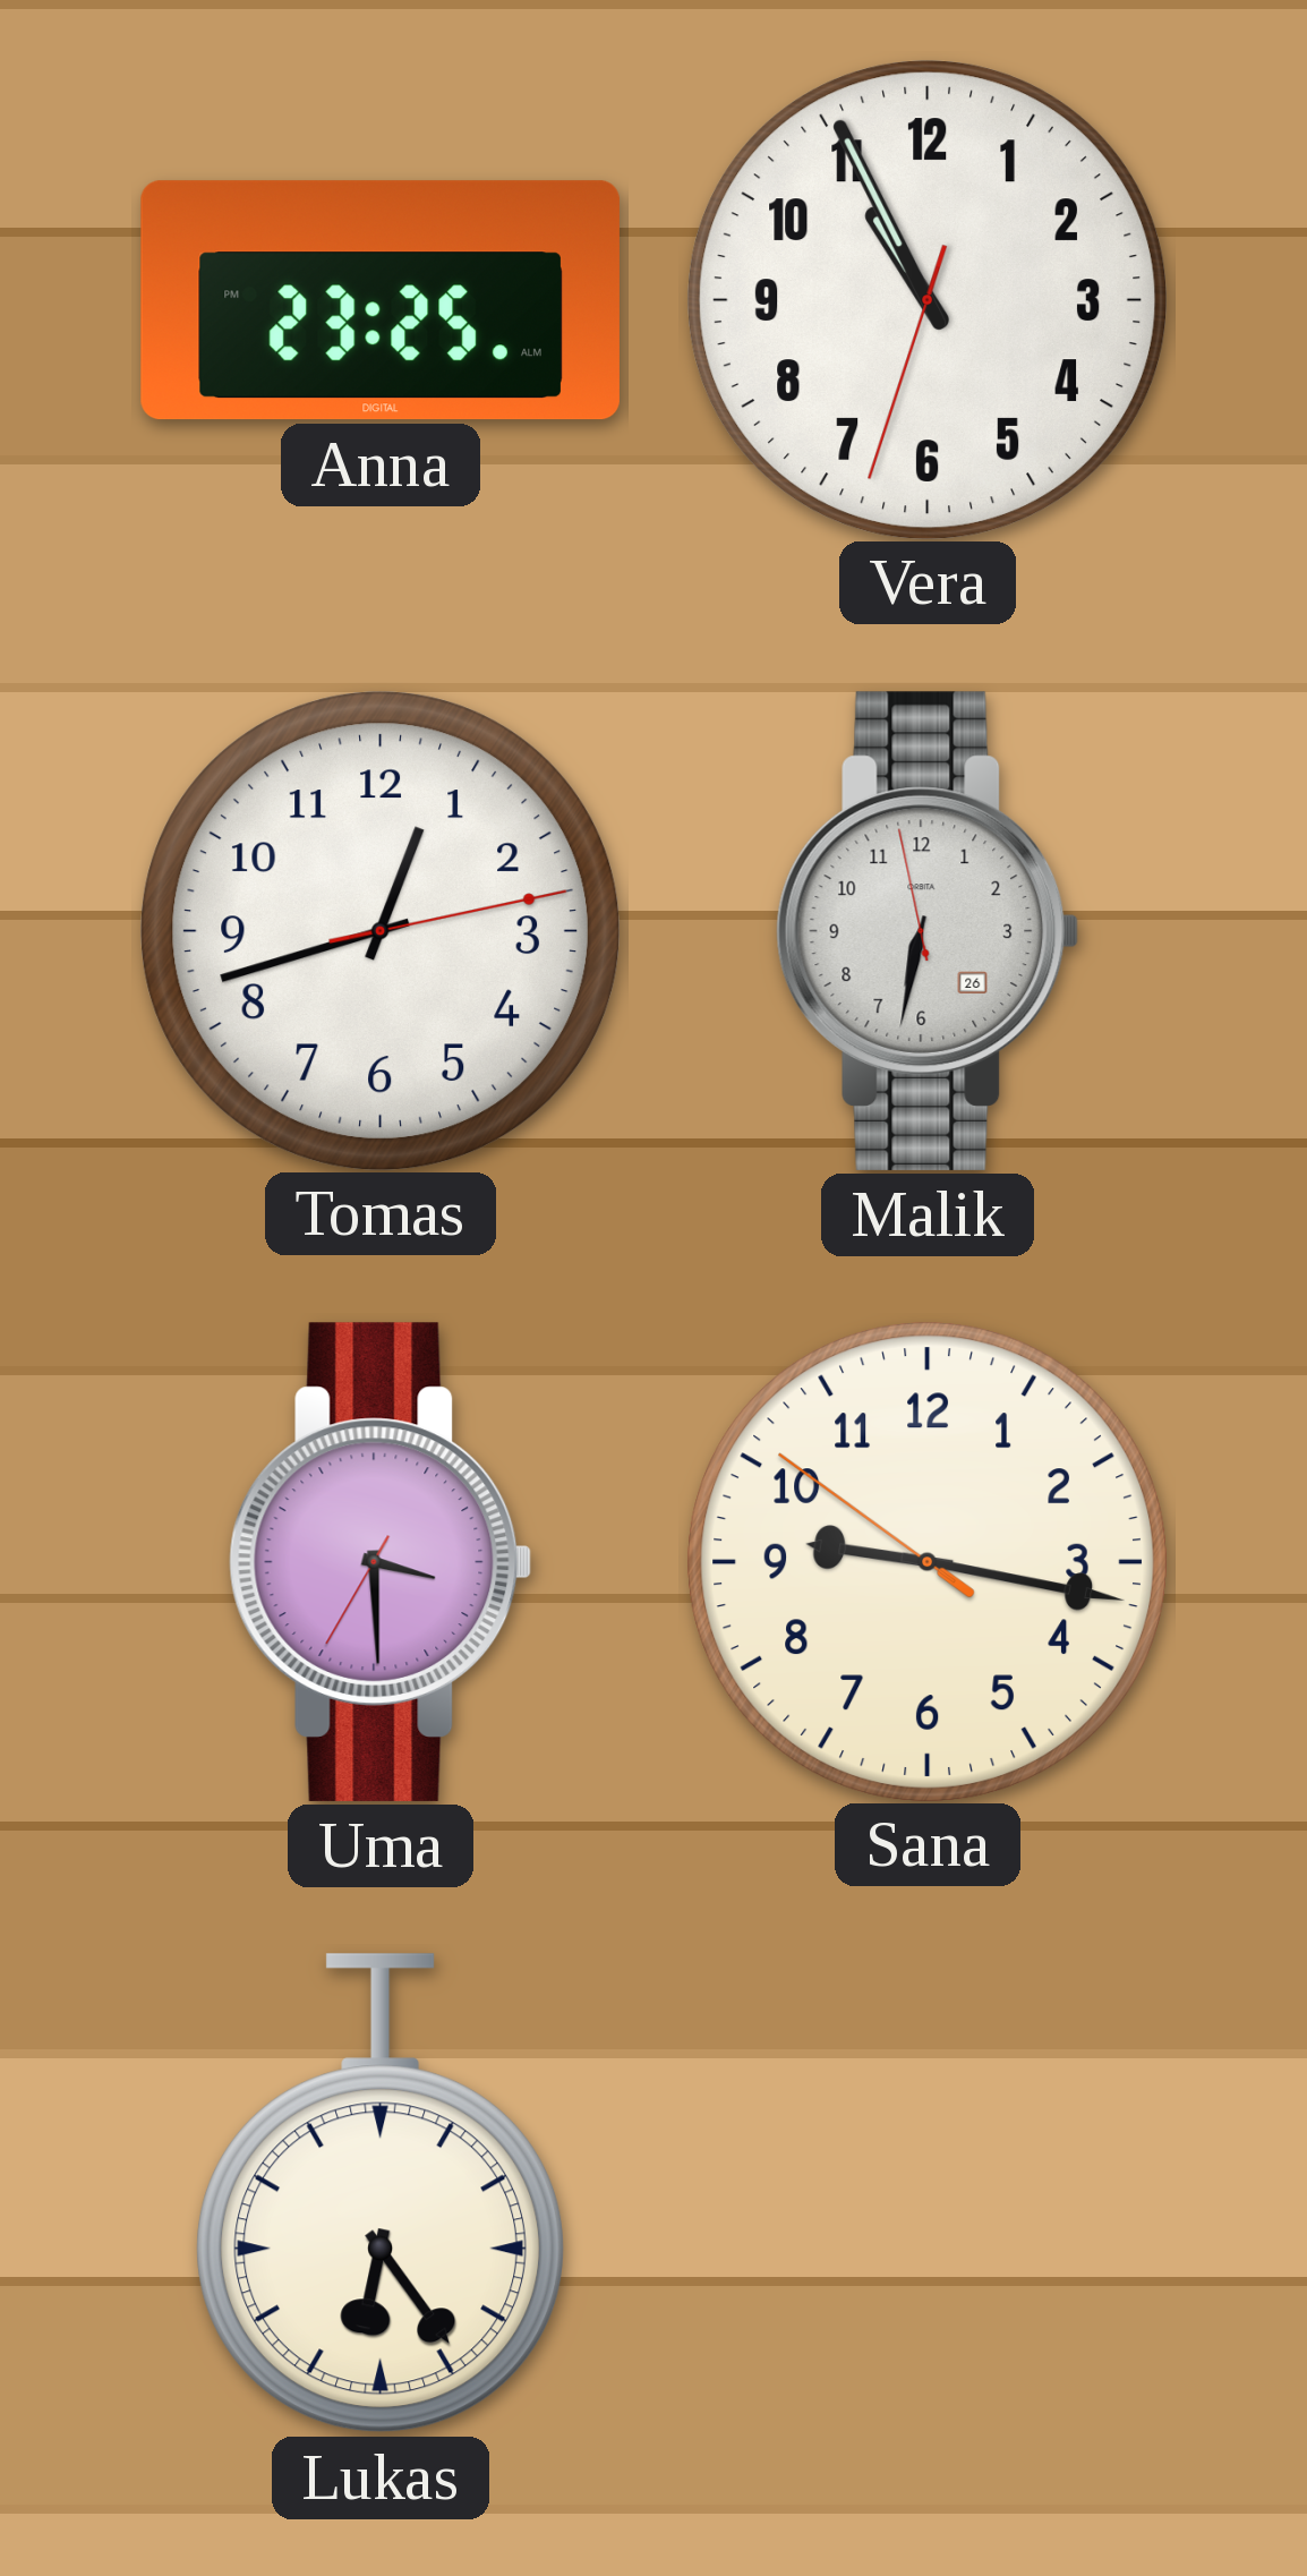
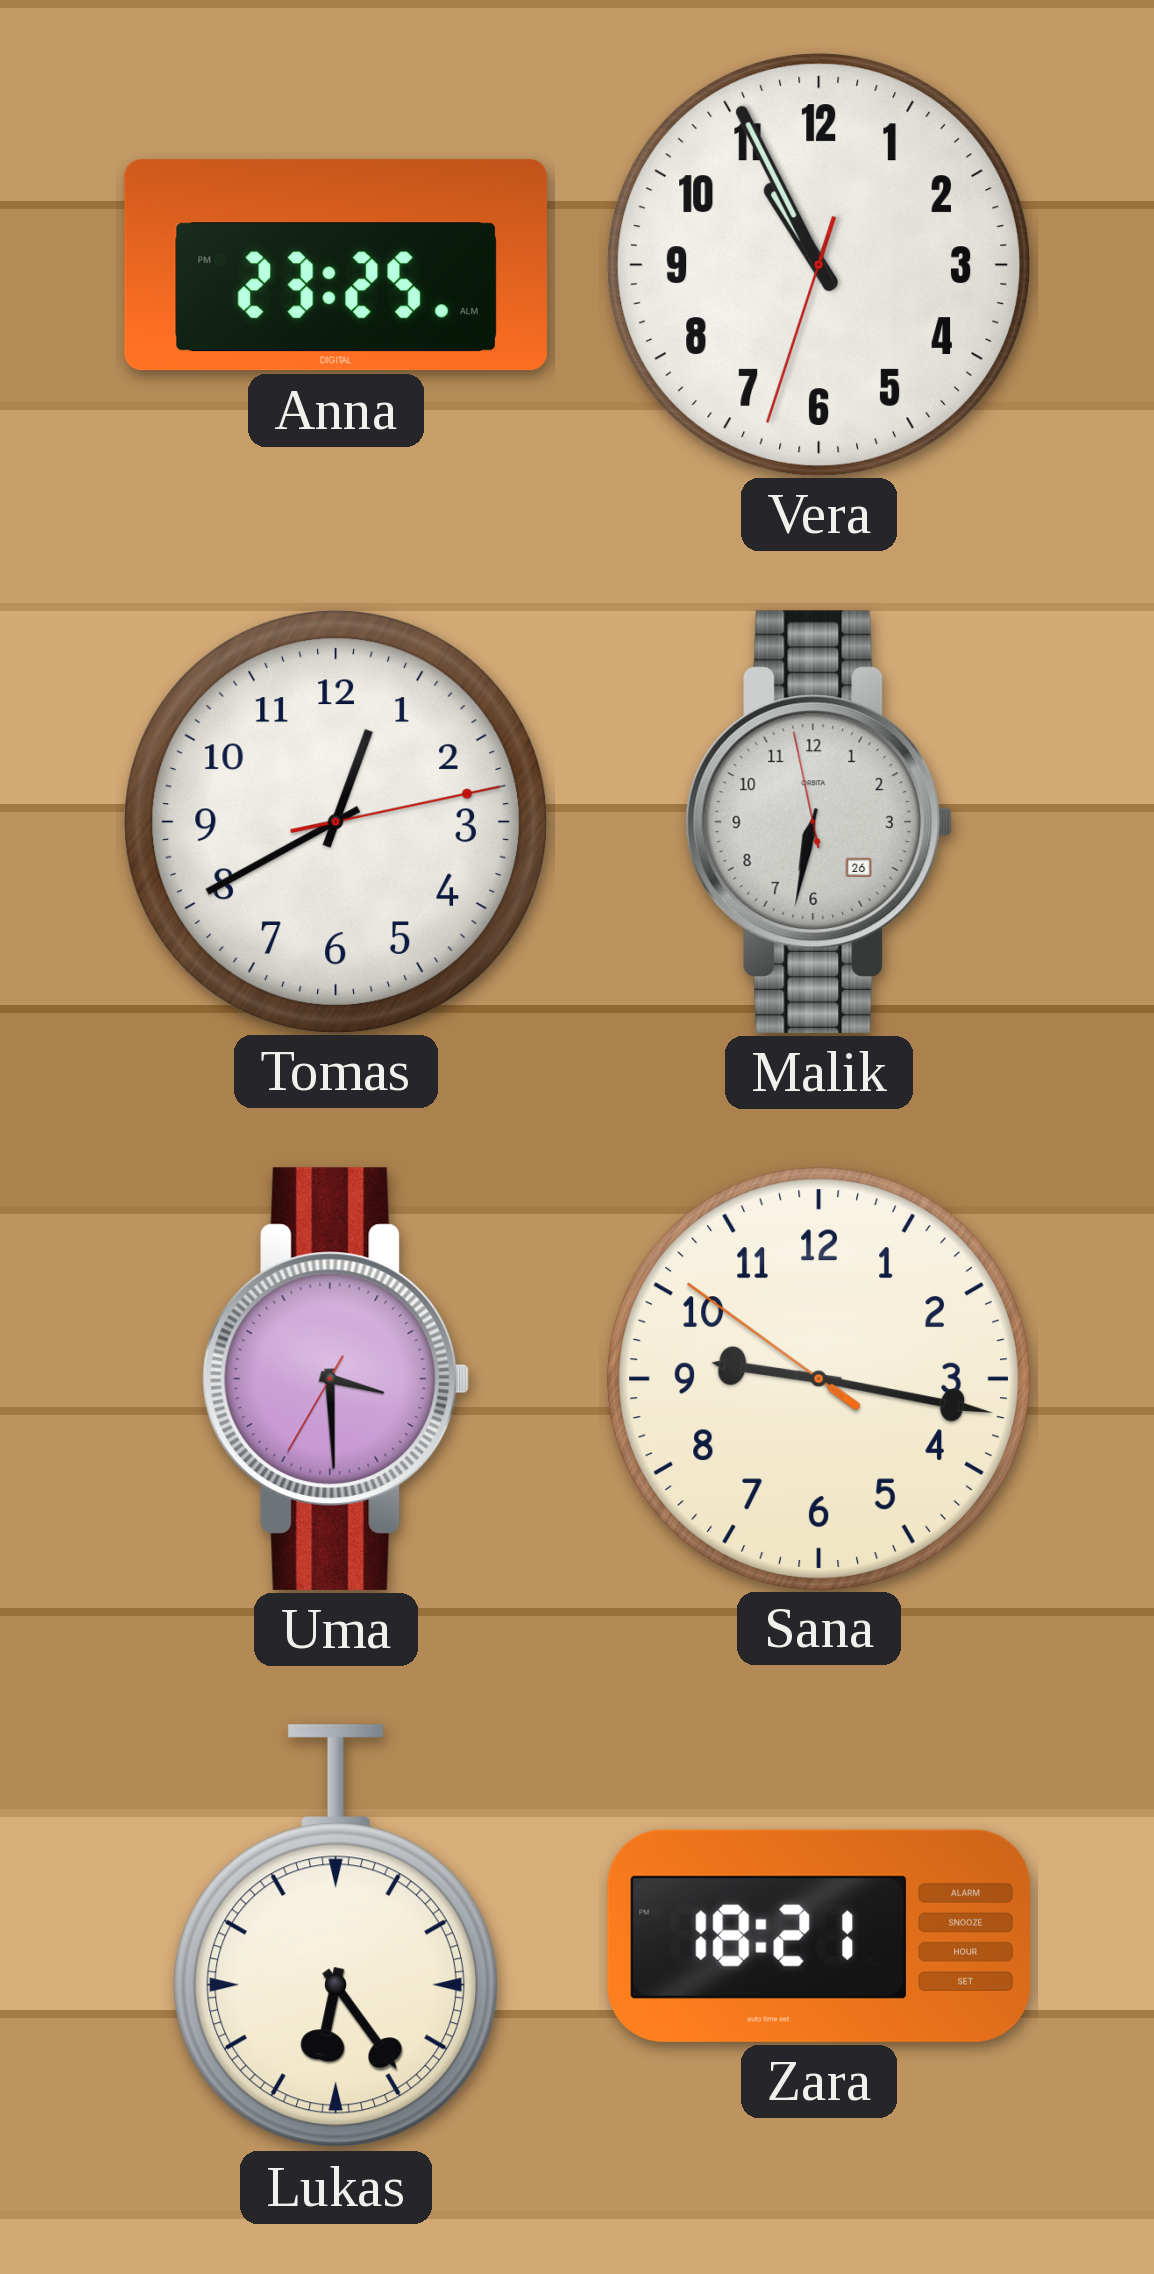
Tomas: 12:42 -> 12:40
Zara: none -> 18:21
